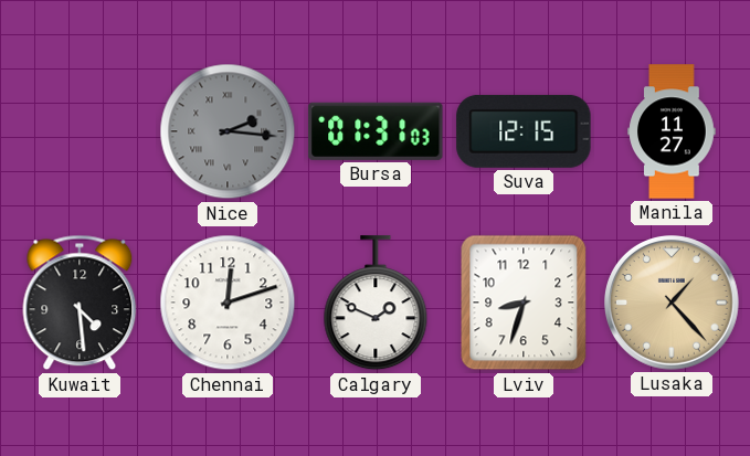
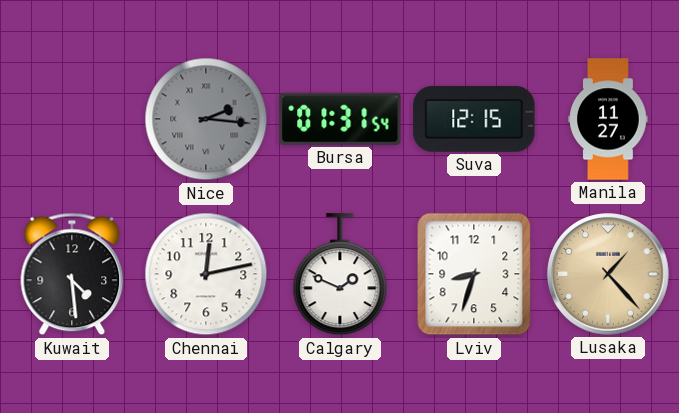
Bursa: 01:31:03 -> 01:31:54
Chennai: 12:12 -> 12:13
